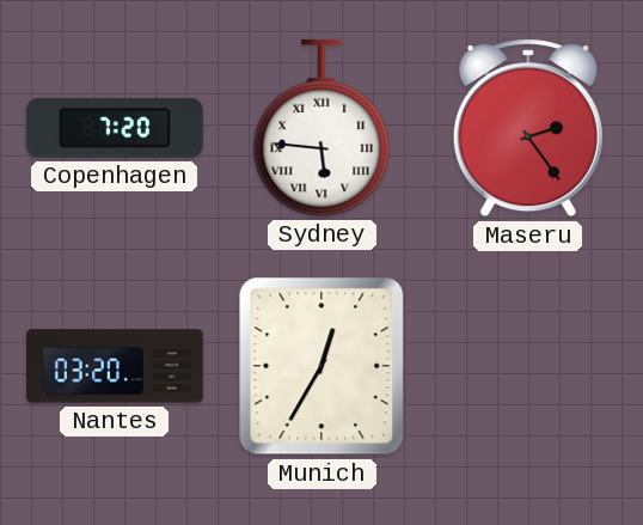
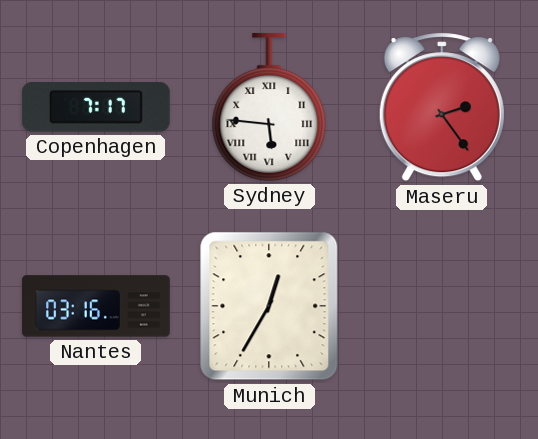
Copenhagen: 7:20 -> 7:17
Nantes: 03:20 -> 03:16
